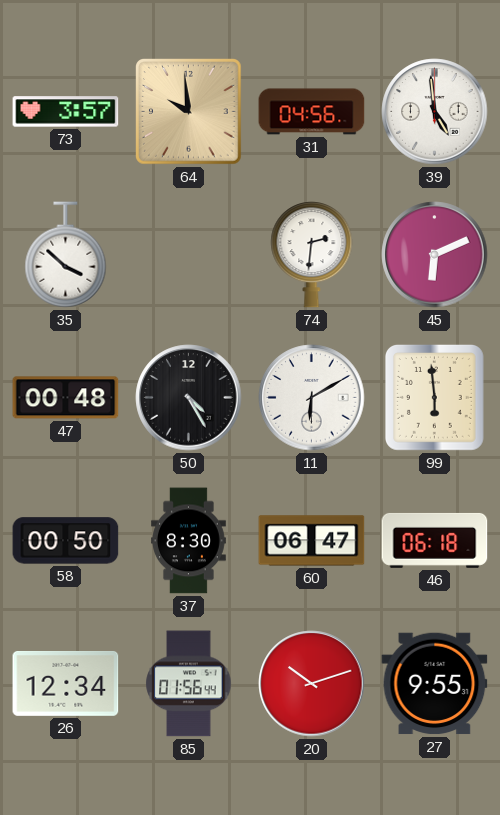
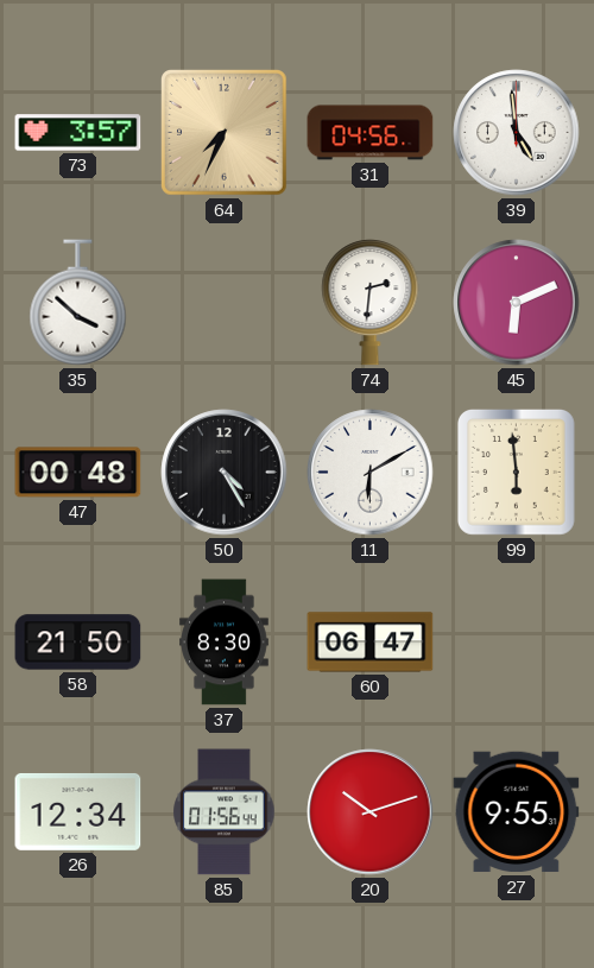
64: 9:59 -> 7:34
58: 00:50 -> 21:50
46: 06:18 -> none
